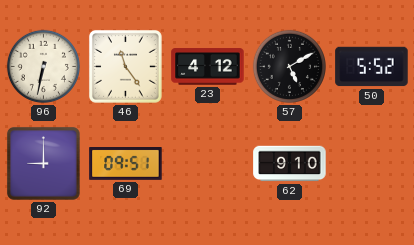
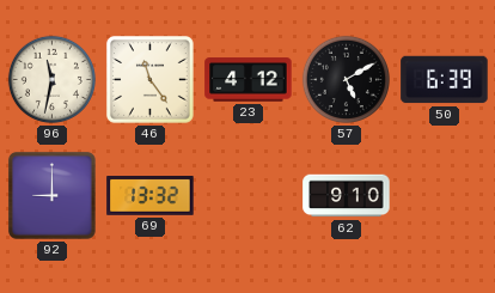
96: 6:32 -> 11:32
50: 5:52 -> 6:39
69: 09:51 -> 13:32
